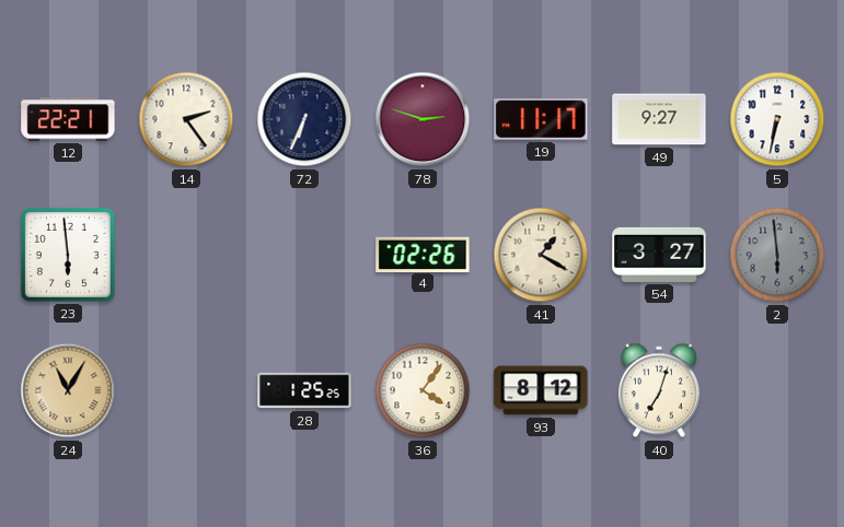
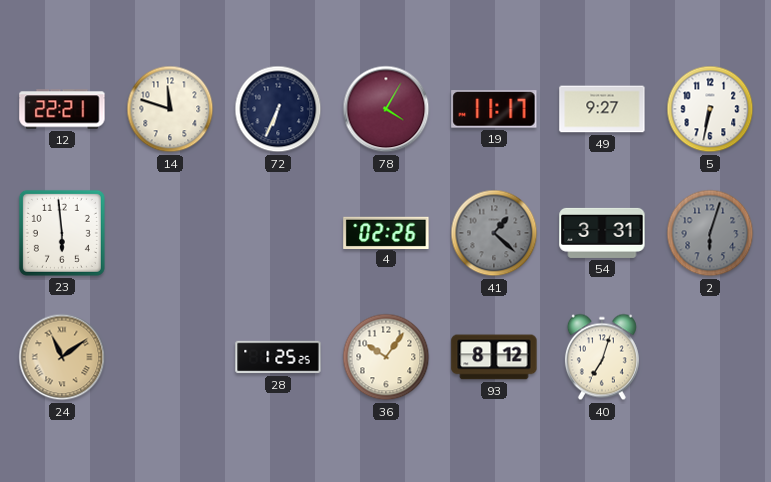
14: 2:24 -> 11:48
78: 2:48 -> 4:05
41: 1:20 -> 1:22
41 dial: cream -> grey
54: 3:27 -> 3:31
2: 5:59 -> 6:03
24: 11:05 -> 11:09
36: 4:06 -> 10:06
